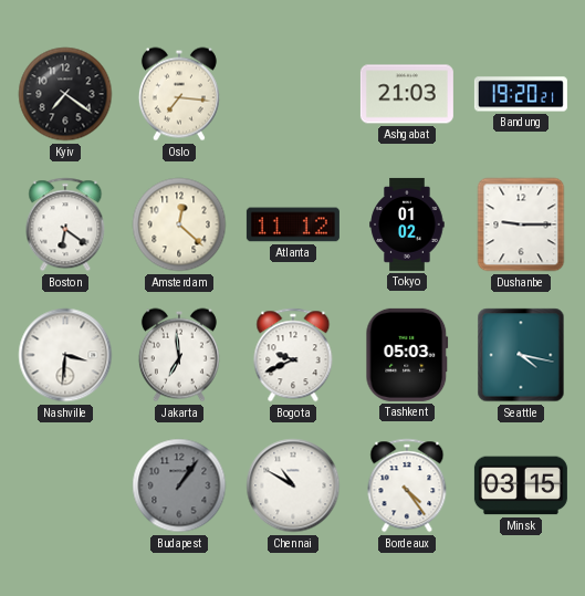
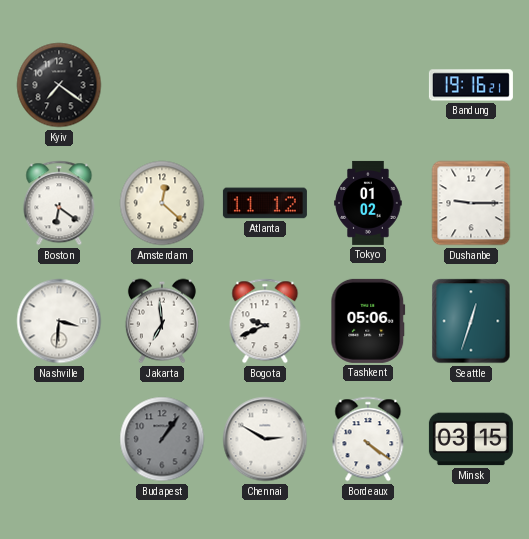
Oslo: 7:16 -> none
Ashgabat: 21:03 -> none
Bandung: 19:20 -> 19:16
Tashkent: 05:03 -> 05:06
Seattle: 4:17 -> 12:33
Chennai: 10:50 -> 2:50
Bordeaux: 4:24 -> 4:21
